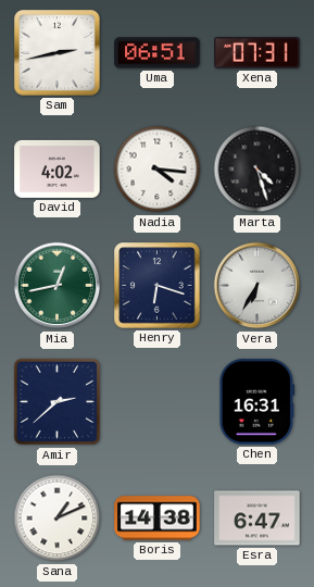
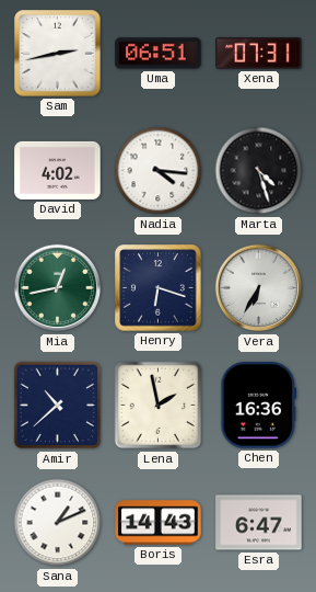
Amir: 2:38 -> 10:38
Lena: none -> 1:58
Chen: 16:31 -> 16:36
Boris: 14:38 -> 14:43
